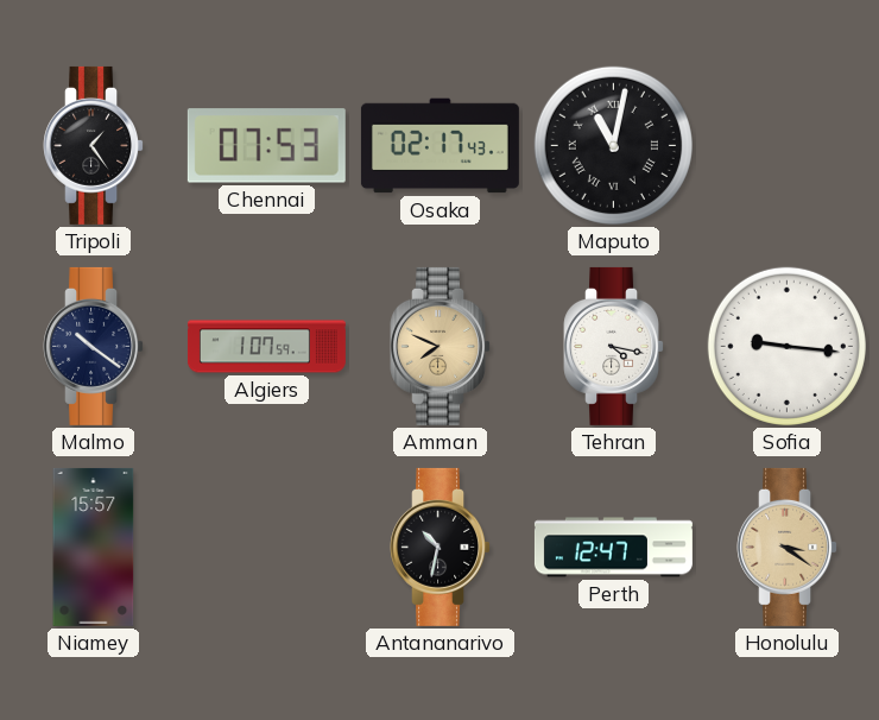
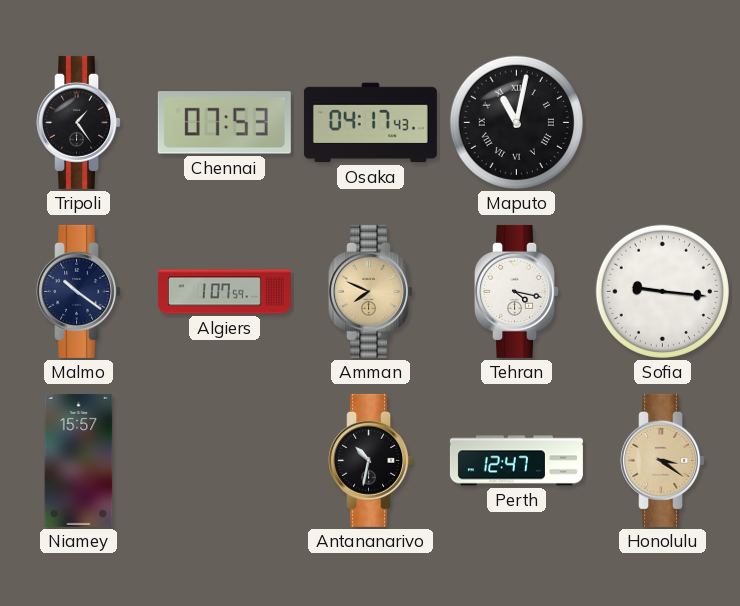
Osaka: 02:17 -> 04:17
